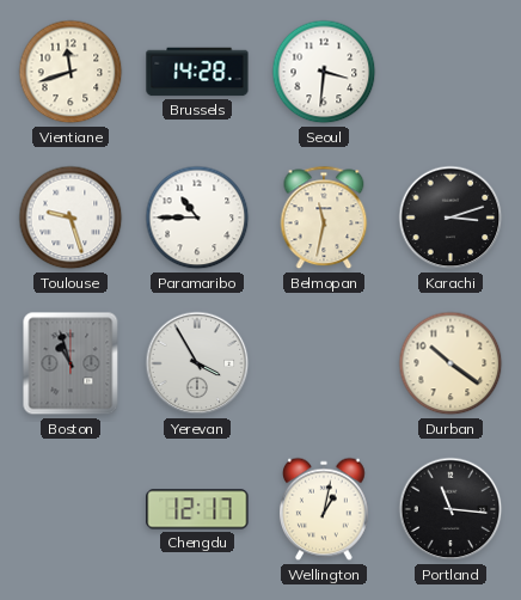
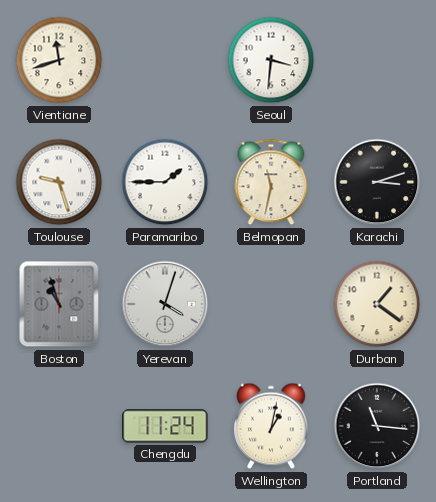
Brussels: 14:28 -> none
Paramaribo: 10:45 -> 1:45
Yerevan: 3:55 -> 4:03
Durban: 10:21 -> 1:21
Chengdu: 12:17 -> 11:24
